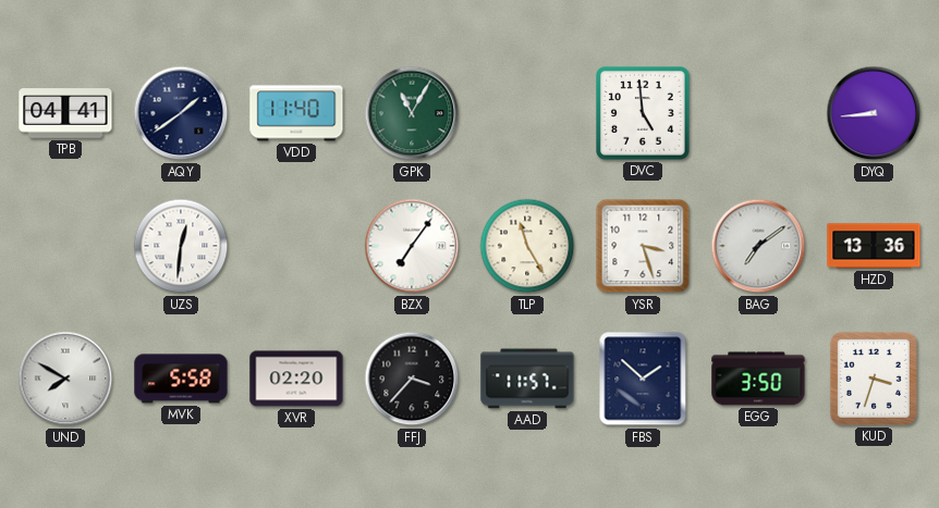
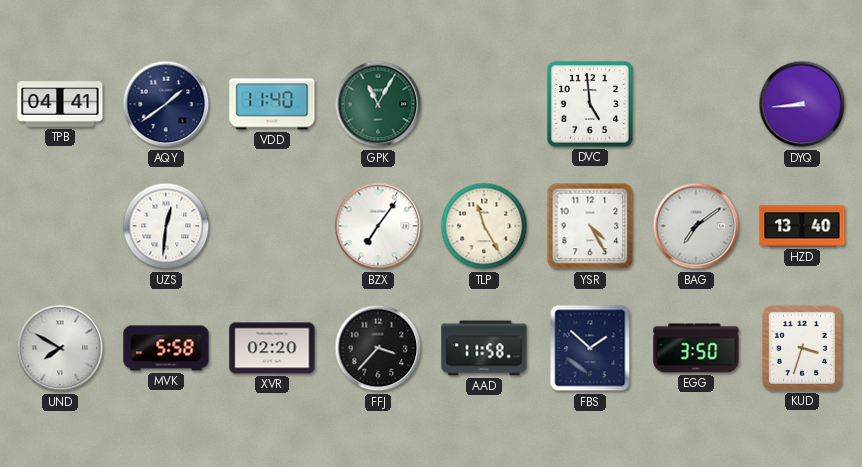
YSR: 3:27 -> 4:25
HZD: 13:36 -> 13:40
AAD: 11:57 -> 11:58
